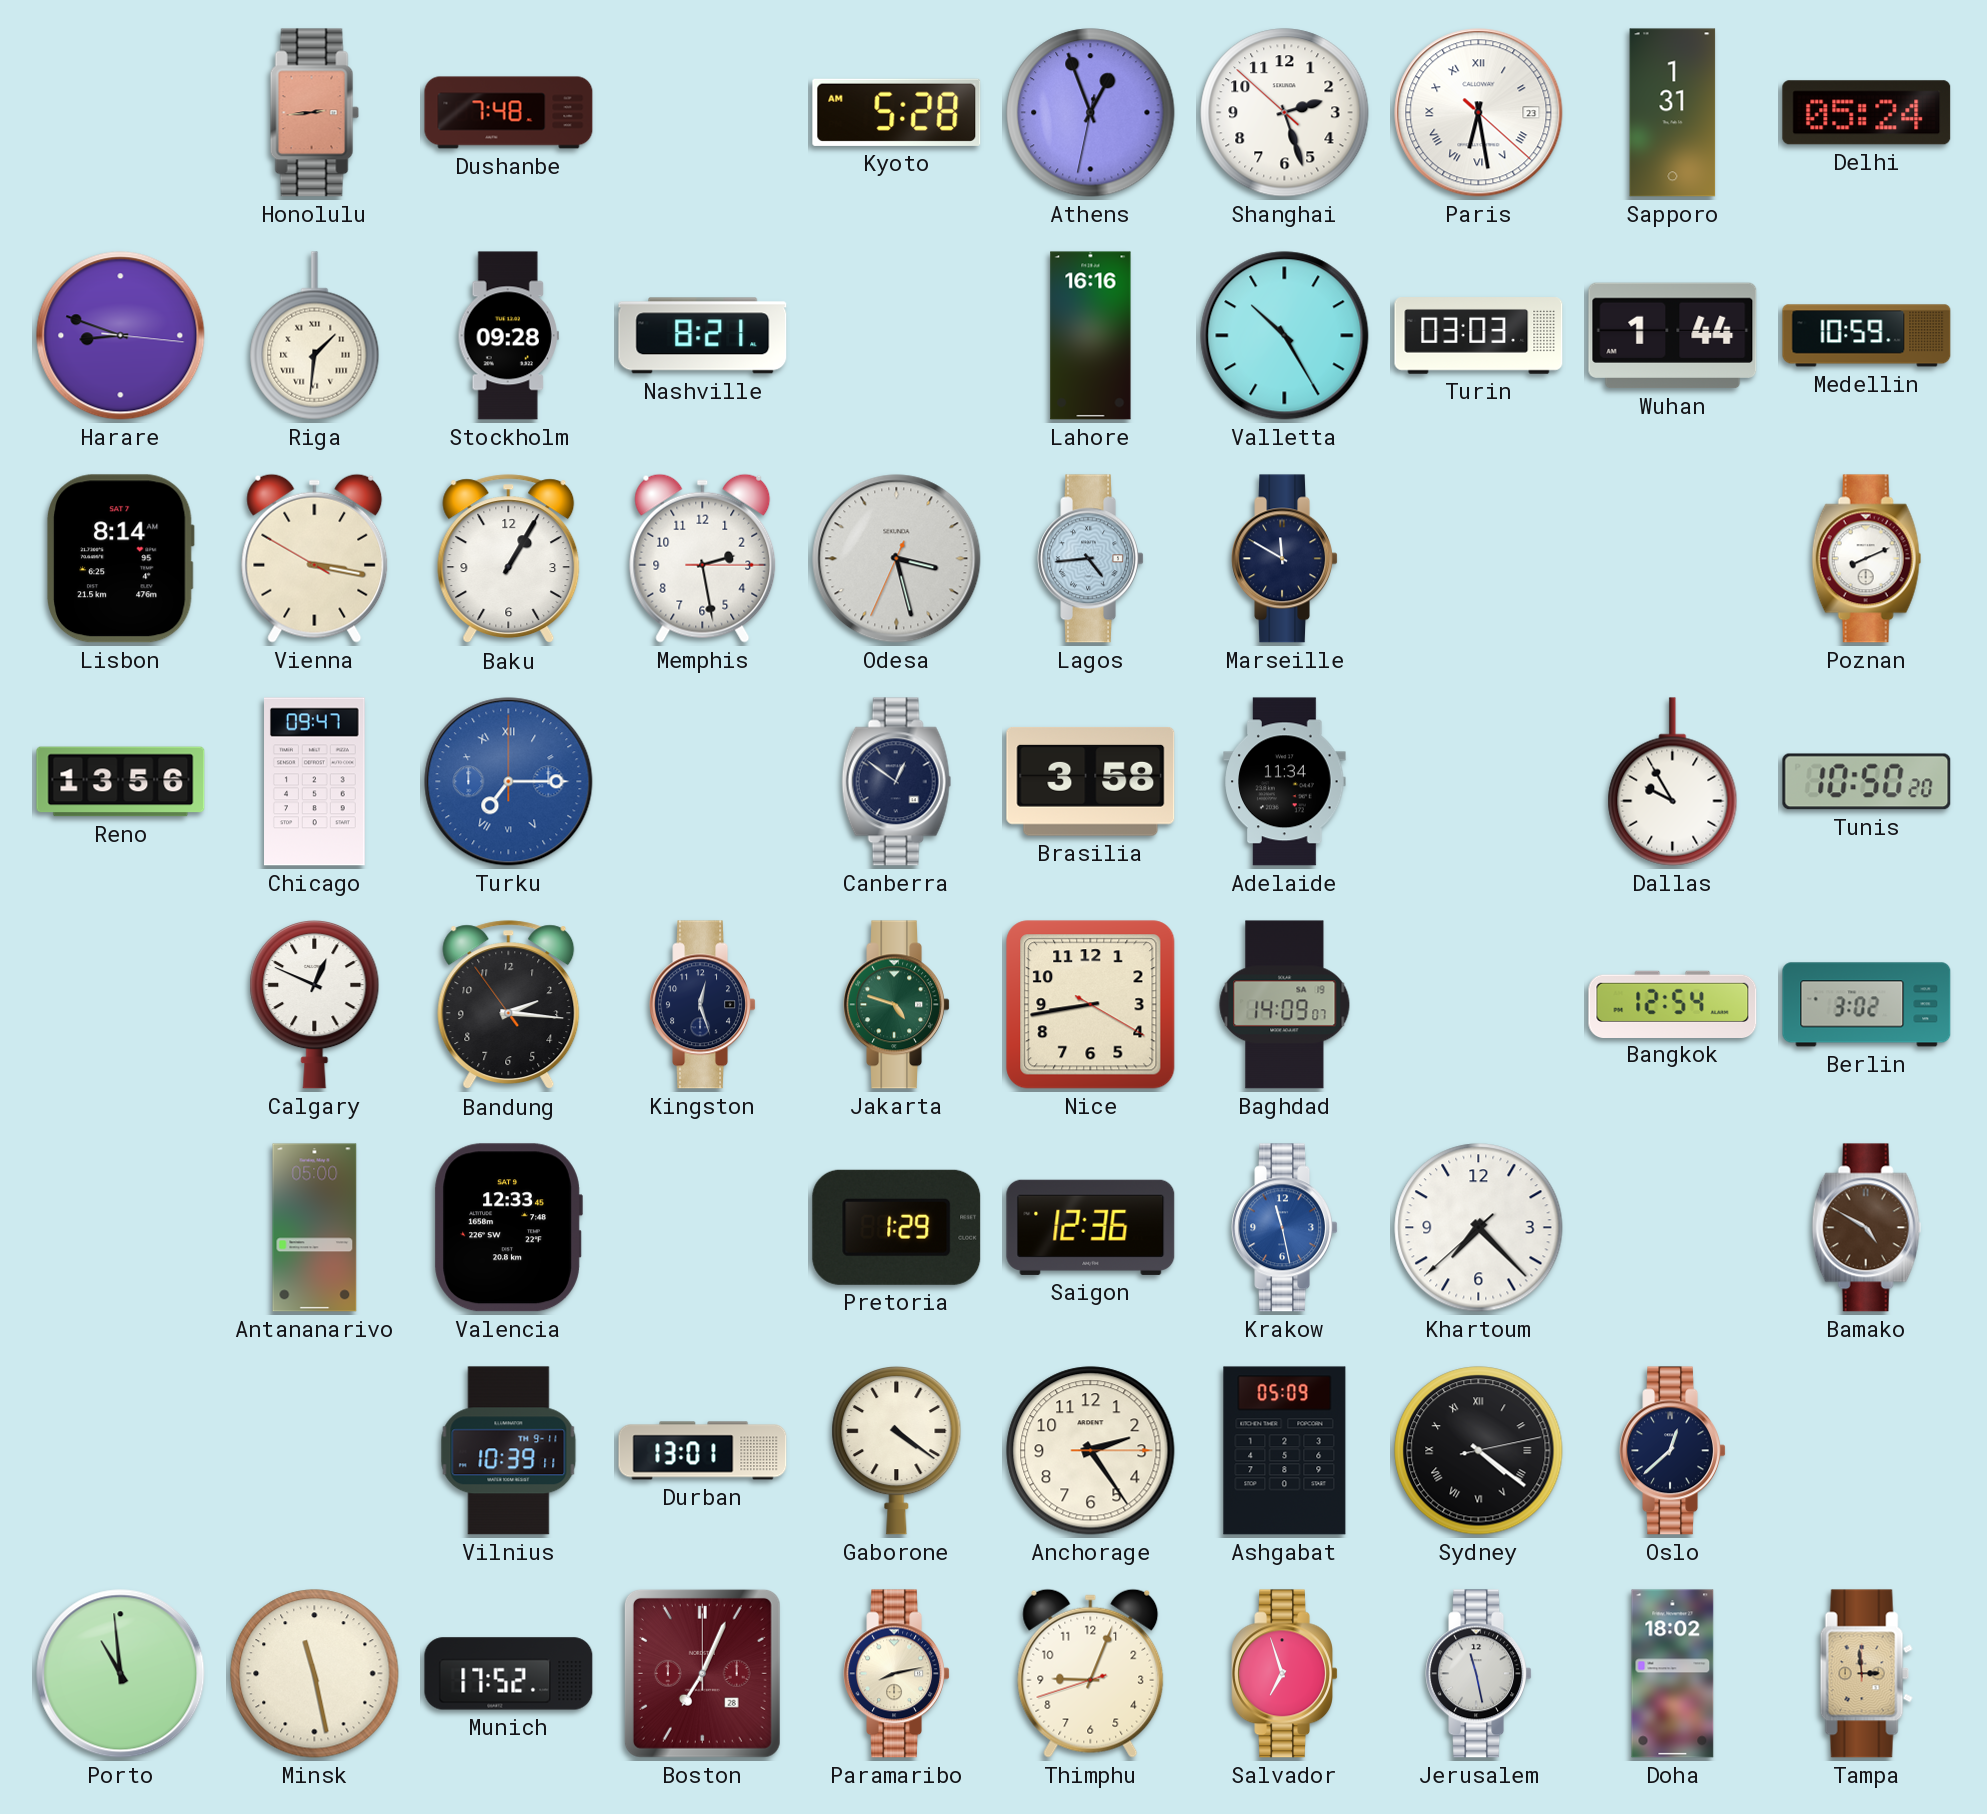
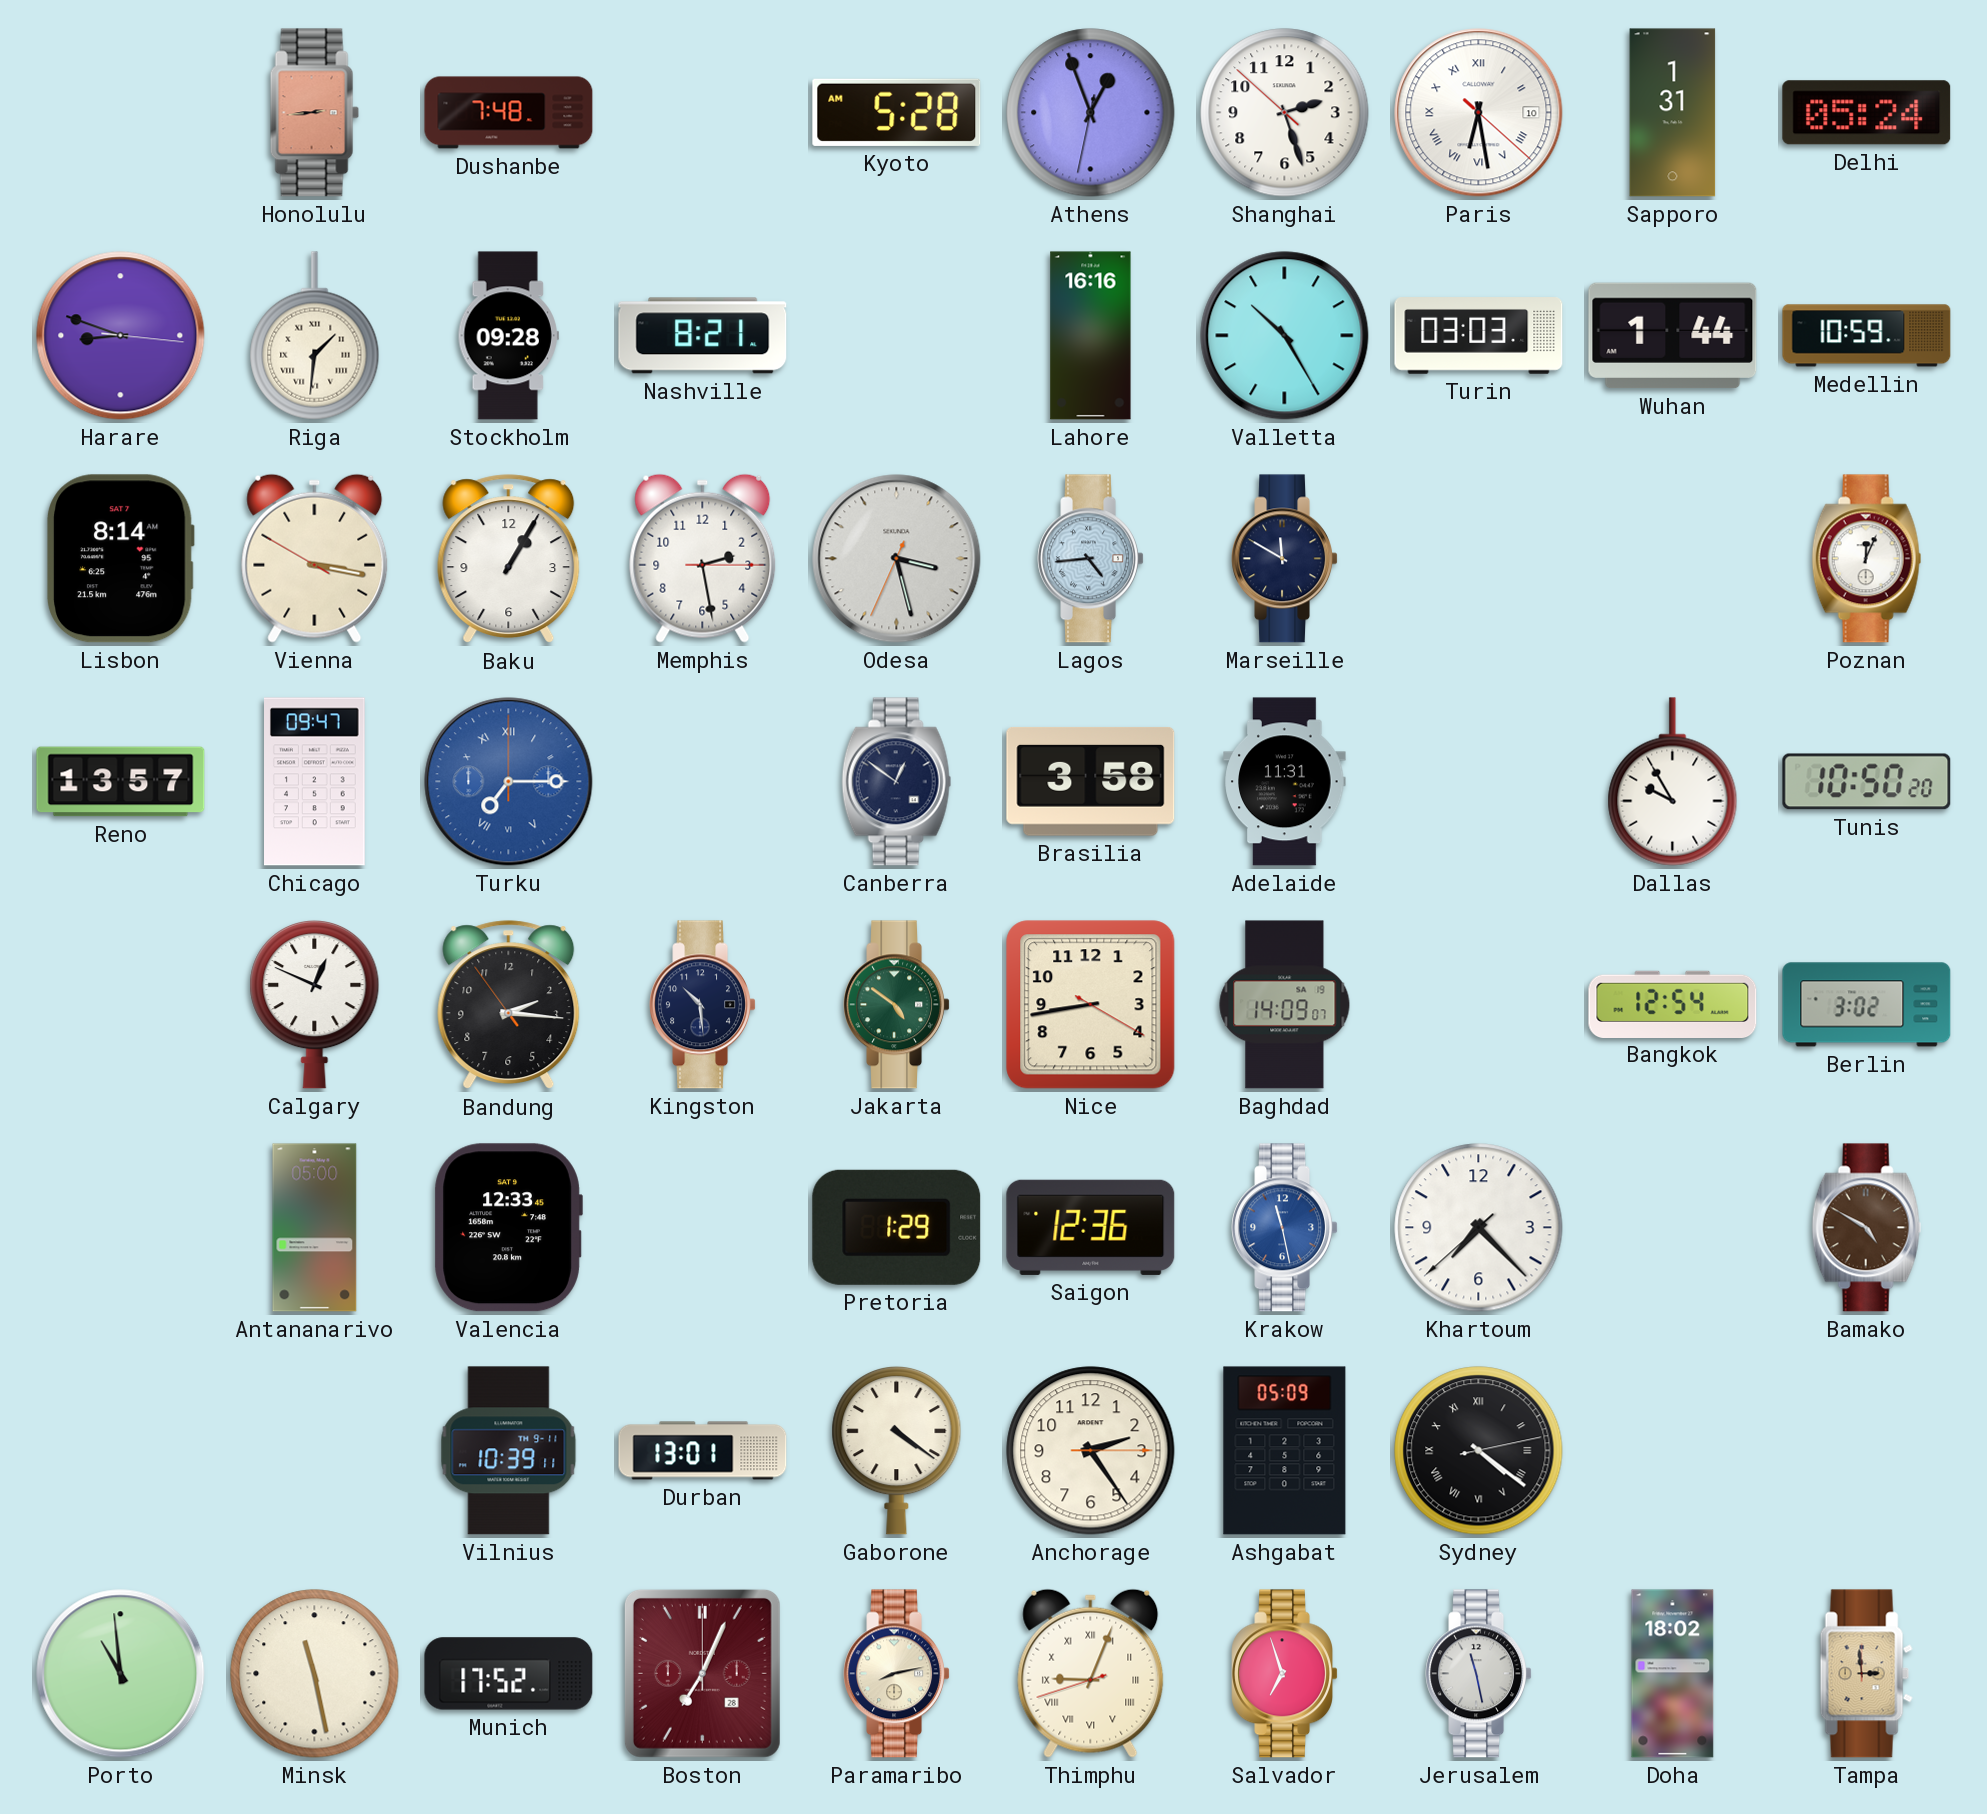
Paris date: 23 -> 10
Poznan: 8:11 -> 12:04
Reno: 13:56 -> 13:57
Adelaide: 11:34 -> 11:31
Kingston: 12:27 -> 10:29
Jakarta: 4:48 -> 4:51
Oslo: 12:38 -> none
Thimphu numerals: Arabic -> Roman
